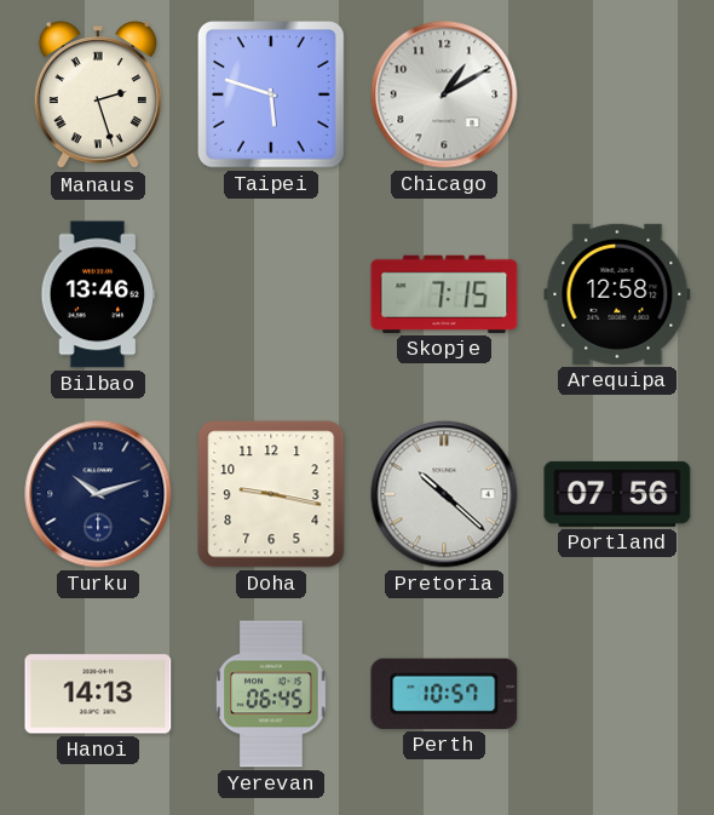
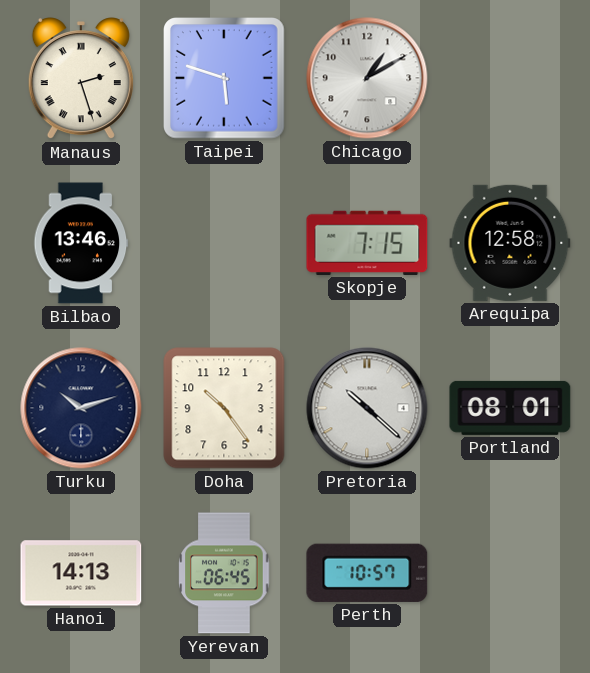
Doha: 9:17 -> 10:24
Portland: 07:56 -> 08:01
